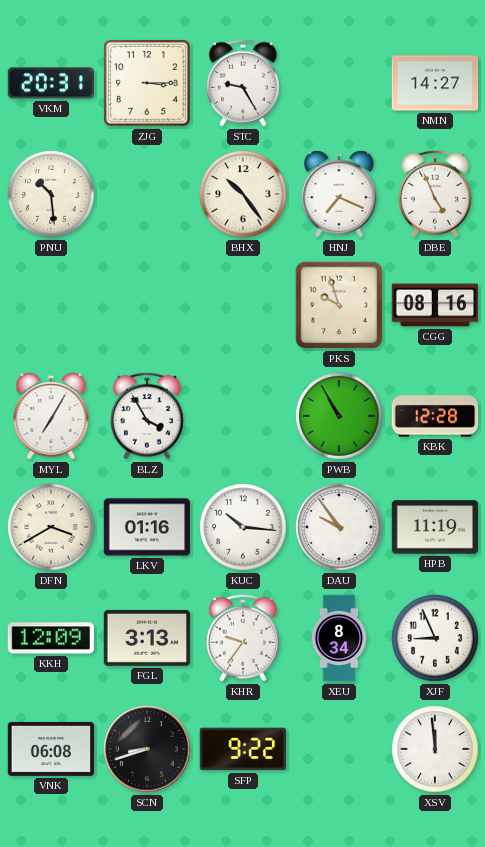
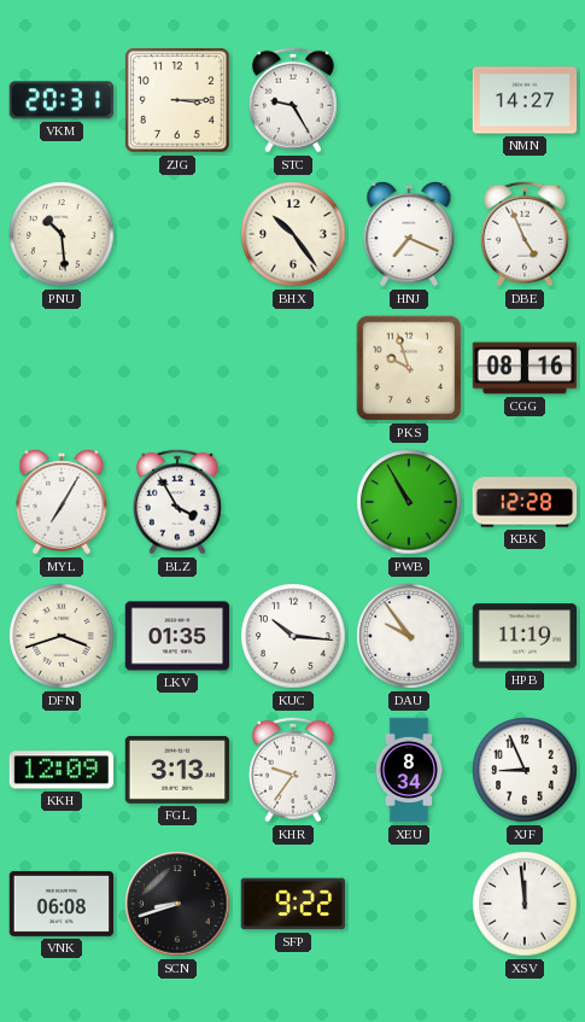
DFN: 3:40 -> 3:42
LKV: 01:16 -> 01:35
